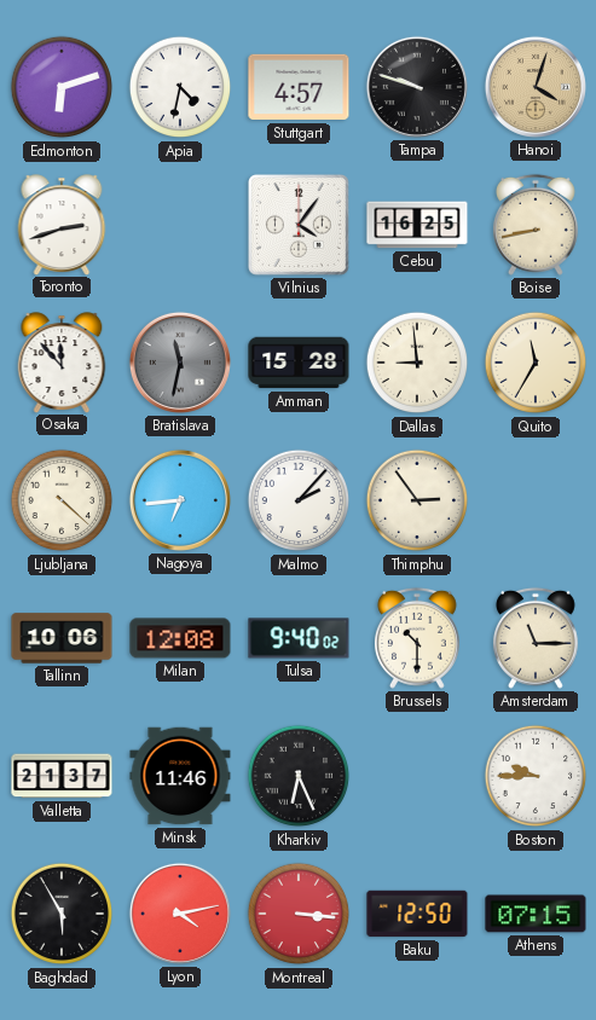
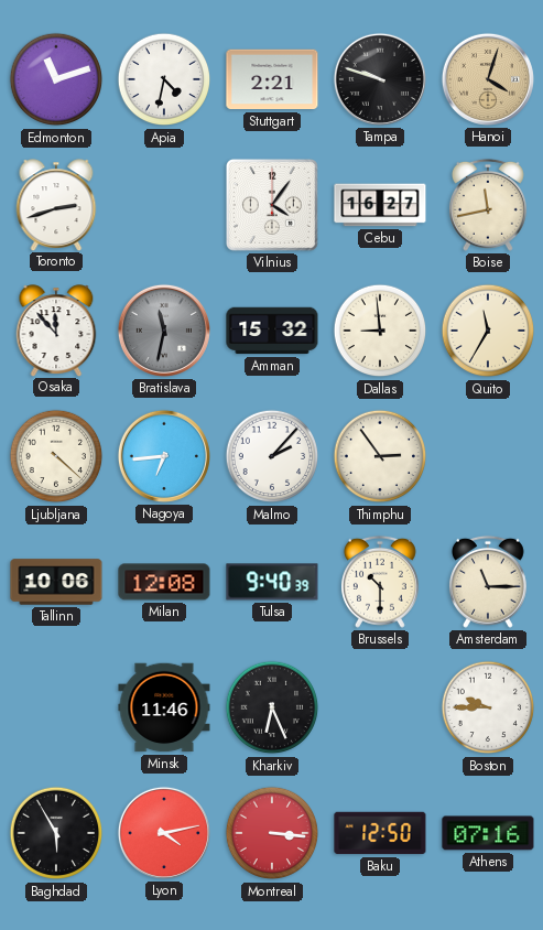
Edmonton: 6:12 -> 11:12
Stuttgart: 4:57 -> 2:21
Cebu: 16:25 -> 16:27
Boise: 8:43 -> 11:43
Amman: 15:28 -> 15:32
Tulsa: 9:40:02 -> 9:40:39
Valletta: 21:37 -> none
Athens: 07:15 -> 07:16
